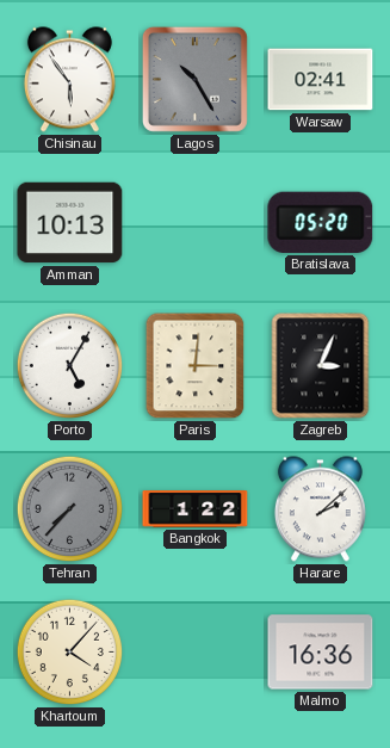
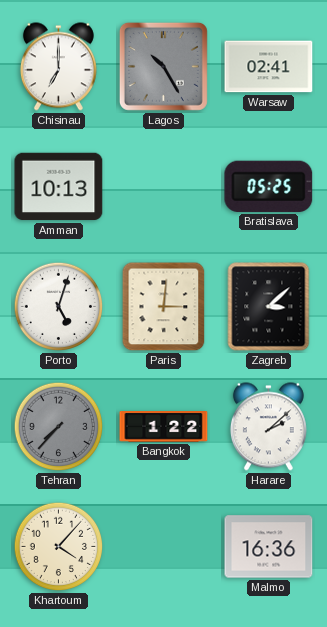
Chisinau: 5:54 -> 7:00
Bratislava: 05:20 -> 05:25
Porto: 5:05 -> 5:03
Zagreb: 3:04 -> 3:08
